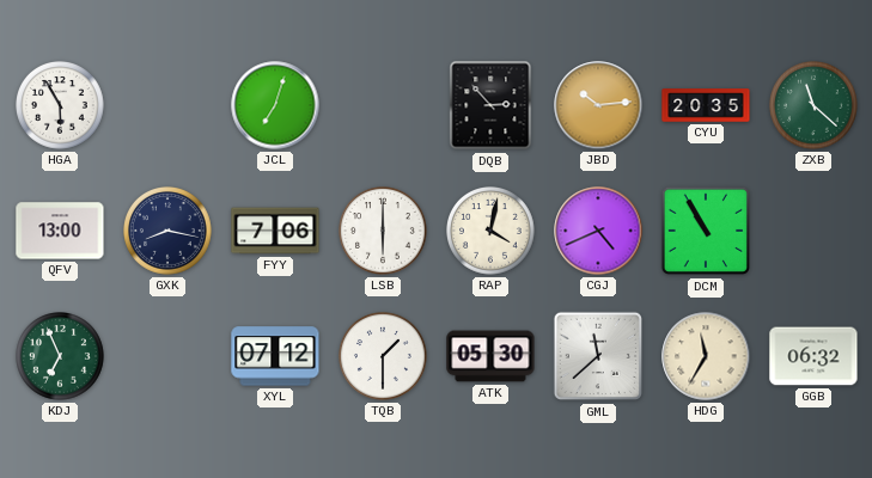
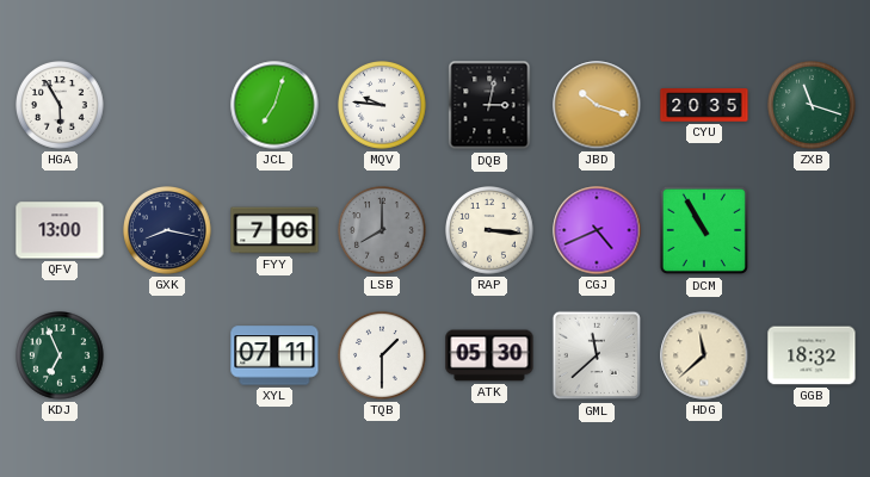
MQV: none -> 9:46
DQB: 2:53 -> 3:02
JBD: 10:14 -> 10:18
ZXB: 11:22 -> 11:18
LSB: 6:00 -> 8:00
LSB dial: white -> grey
RAP: 4:02 -> 3:16
XYL: 07:12 -> 07:11
HDG: 11:35 -> 11:38
GGB: 06:32 -> 18:32
